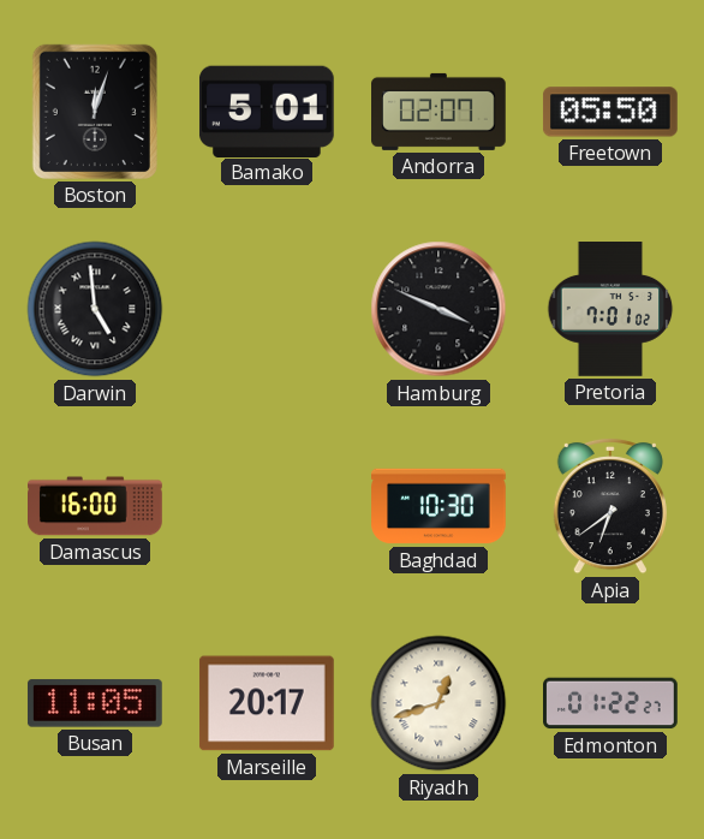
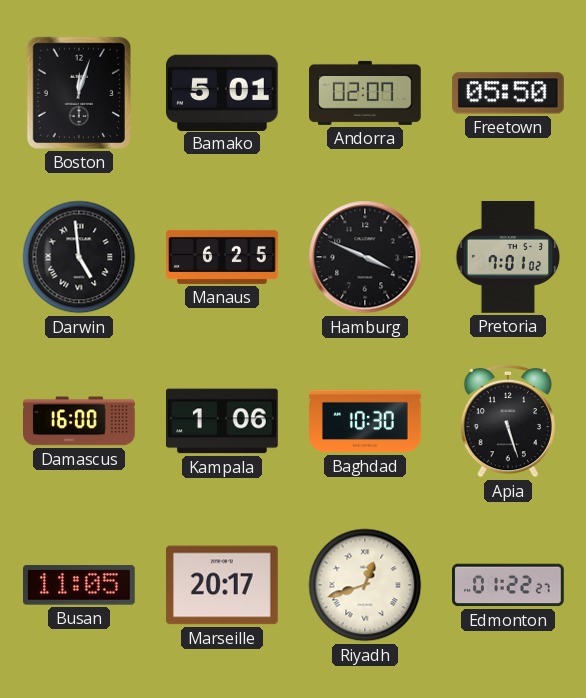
Manaus: none -> 6:25
Kampala: none -> 1:06
Apia: 6:39 -> 5:27
